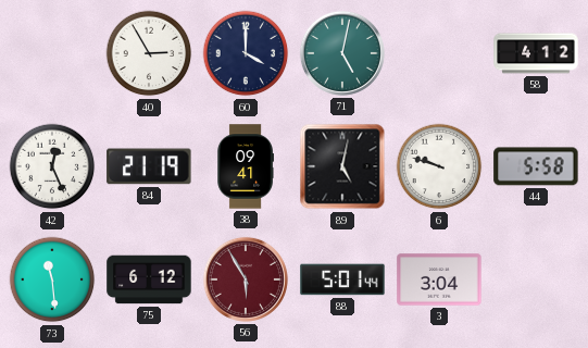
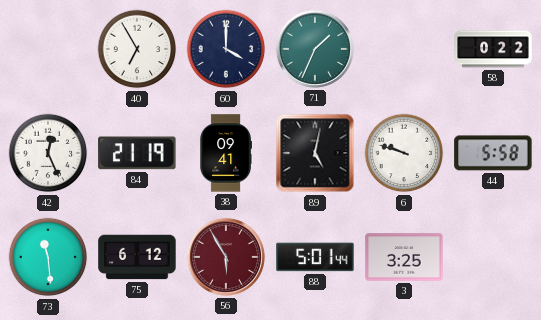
40: 2:55 -> 6:55
71: 5:02 -> 1:34
58: 4:12 -> 0:22
3: 3:04 -> 3:25
